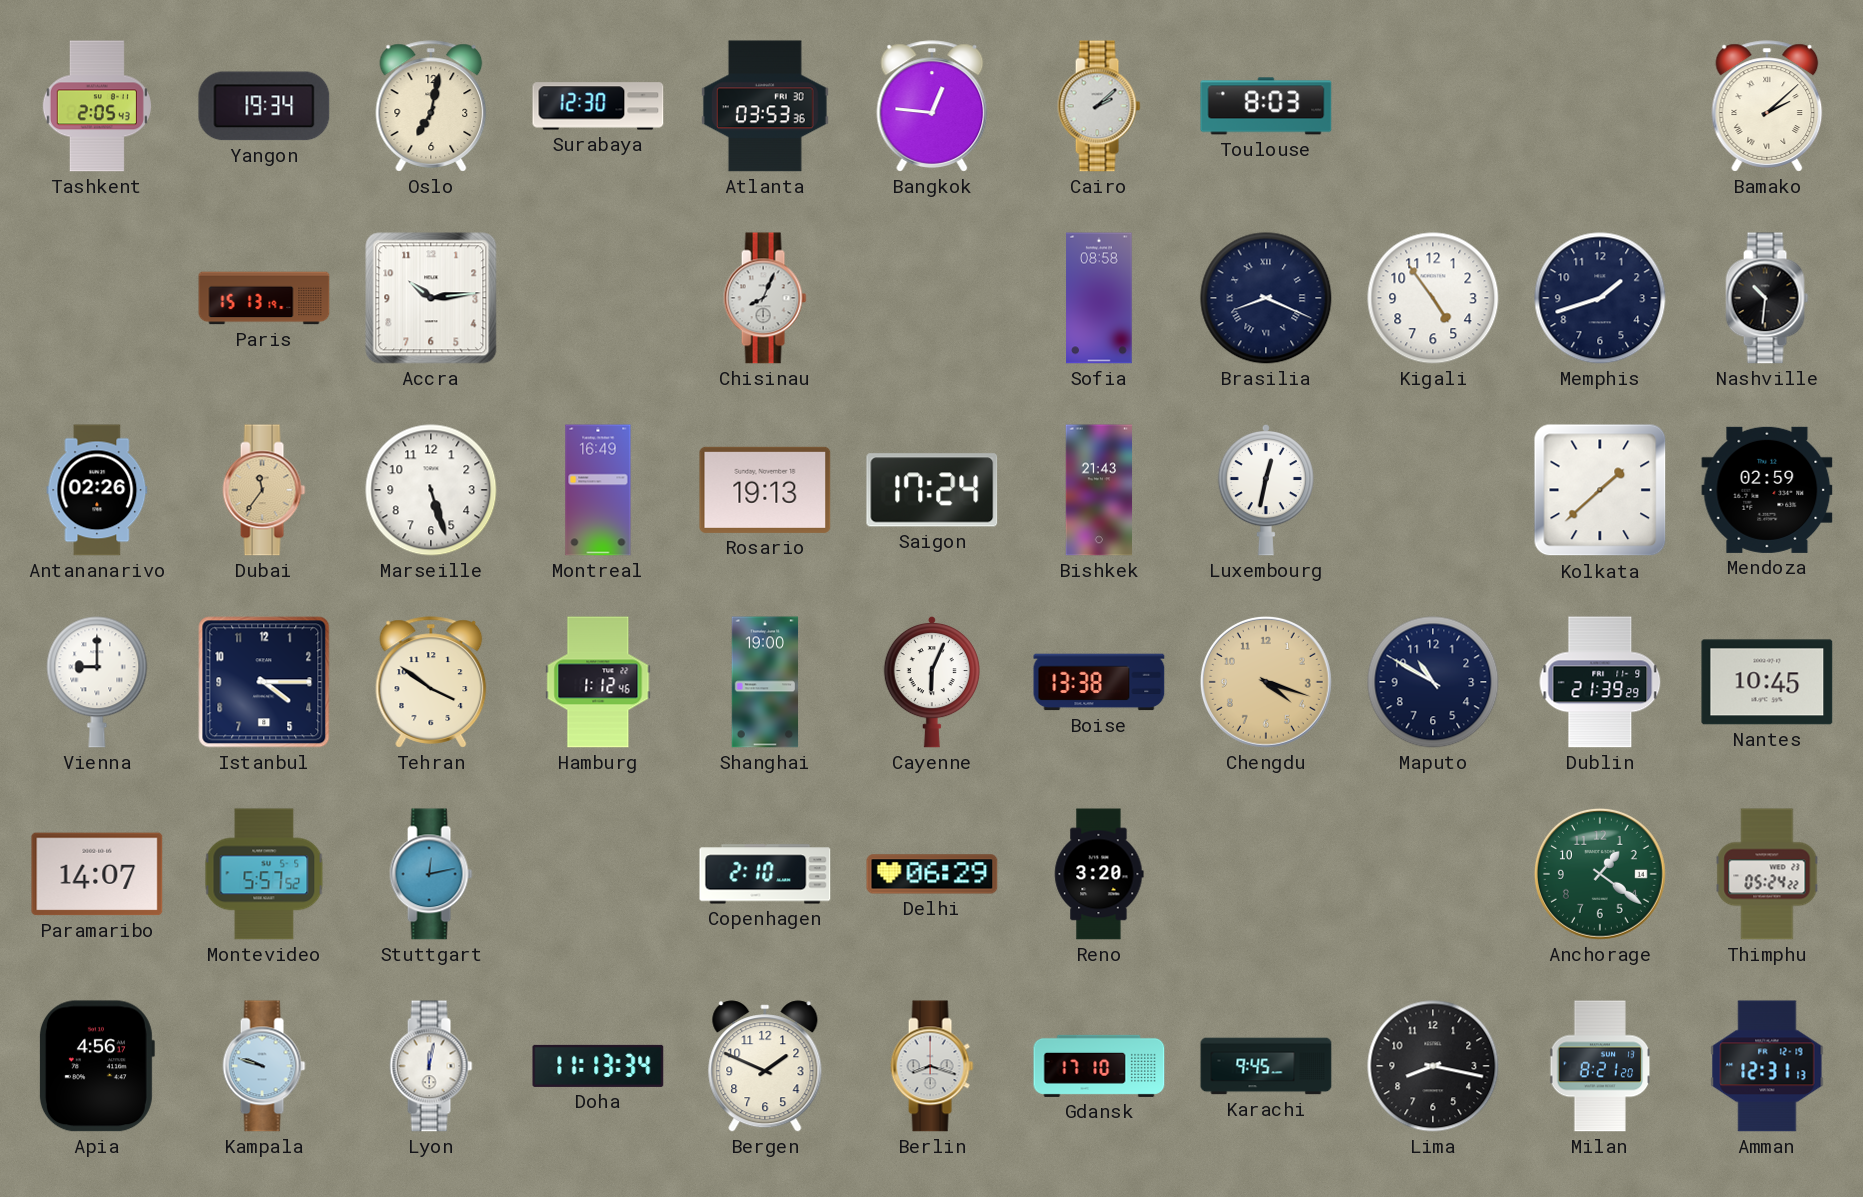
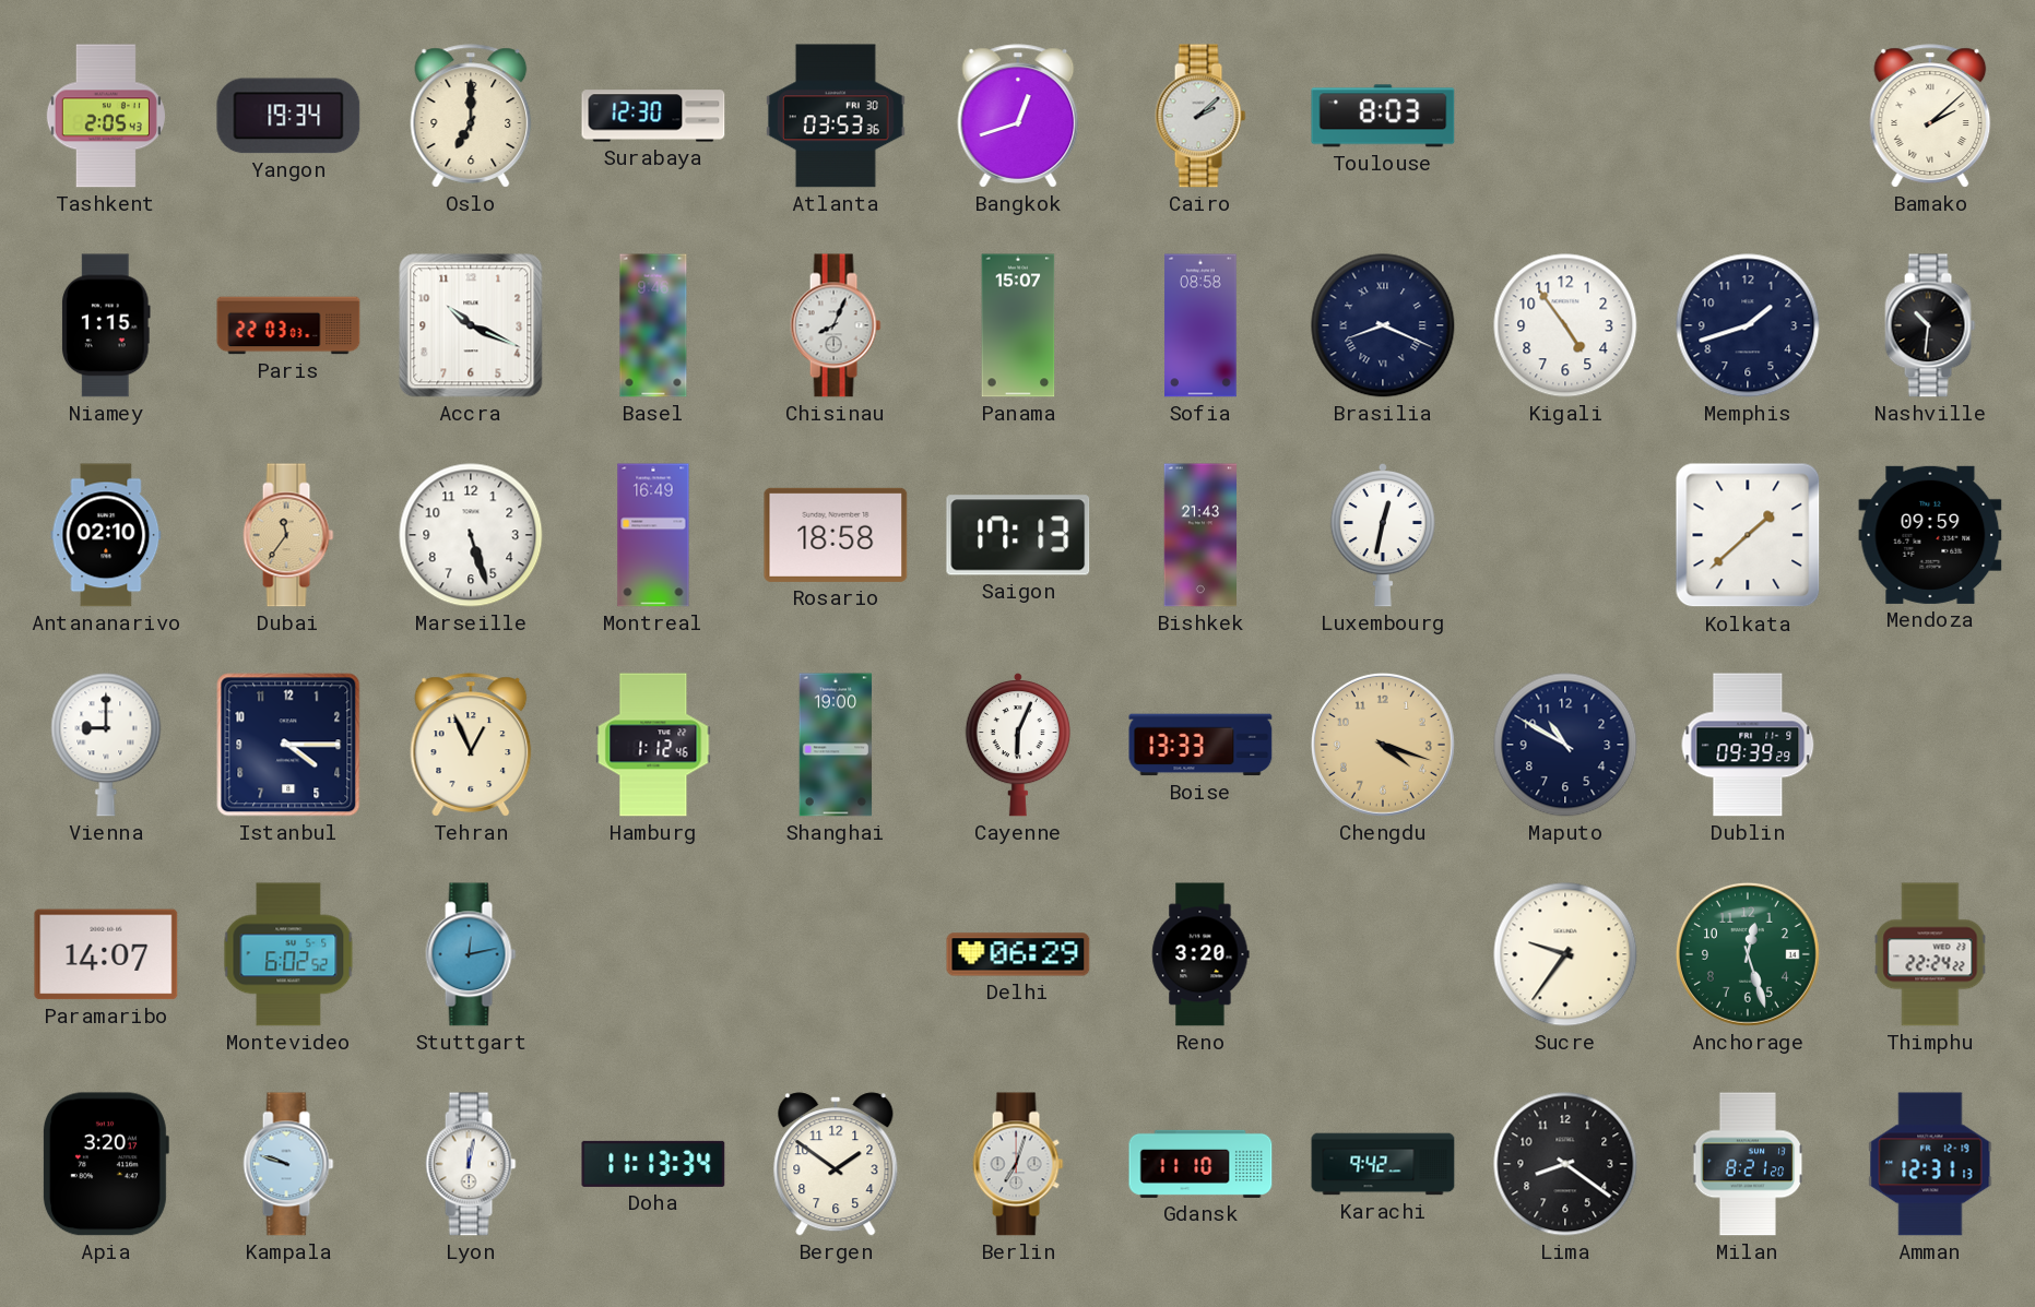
Oslo: 7:02 -> 7:00
Bangkok: 12:46 -> 12:42
Niamey: none -> 1:15
Paris: 15:13 -> 22:03
Accra: 10:14 -> 10:19
Basel: none -> 9:46
Panama: none -> 15:07
Antananarivo: 02:26 -> 02:10
Rosario: 19:13 -> 18:58
Saigon: 17:24 -> 17:13
Mendoza: 02:59 -> 09:59
Tehran: 3:51 -> 12:56
Boise: 13:38 -> 13:33
Dublin: 21:39 -> 09:39
Nantes: 10:45 -> none
Montevideo: 5:57 -> 6:02
Copenhagen: 2:10 -> none
Sucre: none -> 9:36
Anchorage: 1:21 -> 12:27
Thimphu: 05:24 -> 22:24
Apia: 4:56 -> 3:20
Bergen: 1:49 -> 1:51
Berlin: 8:18 -> 7:03
Gdansk: 17:10 -> 11:10
Karachi: 9:45 -> 9:42
Lima: 8:17 -> 8:21
